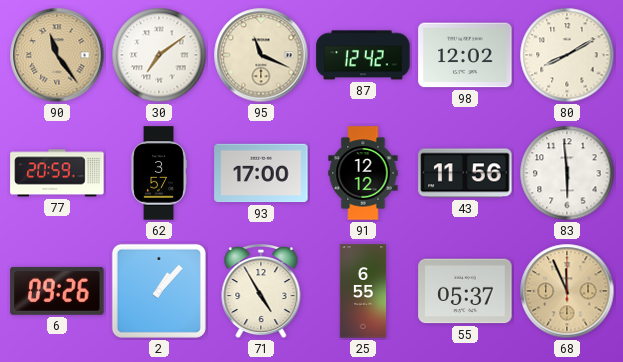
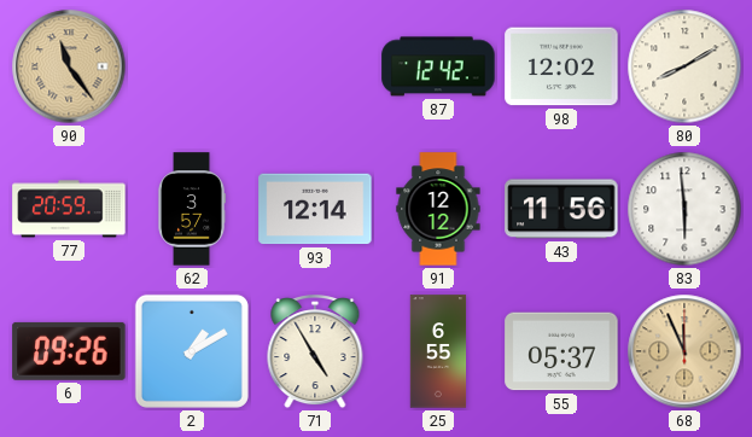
30: 7:09 -> none
95: 11:19 -> none
93: 17:00 -> 12:14
2: 1:07 -> 1:10
